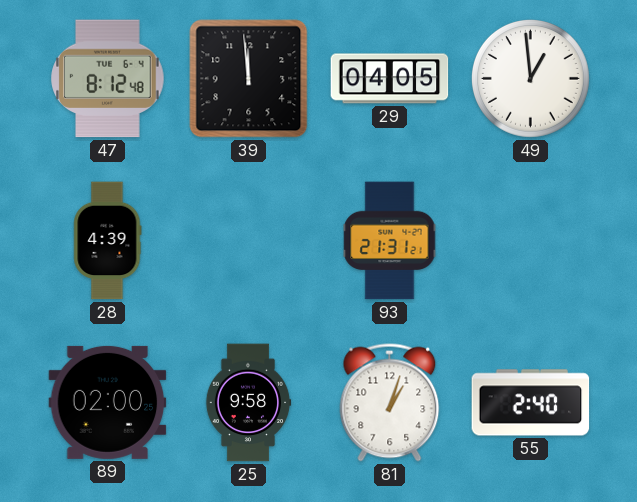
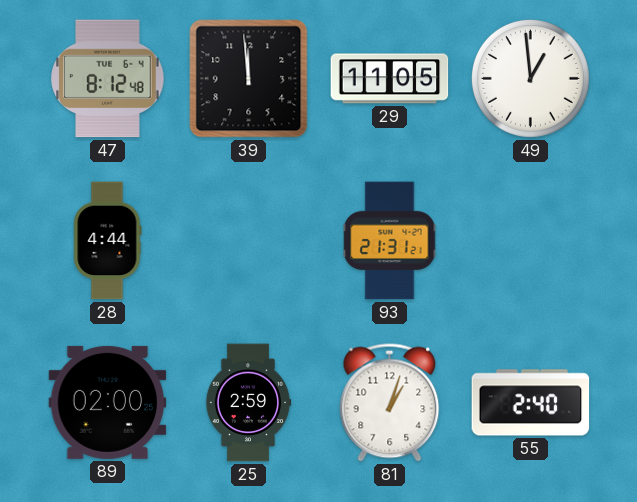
29: 04:05 -> 11:05
28: 4:39 -> 4:44
25: 9:58 -> 2:59
